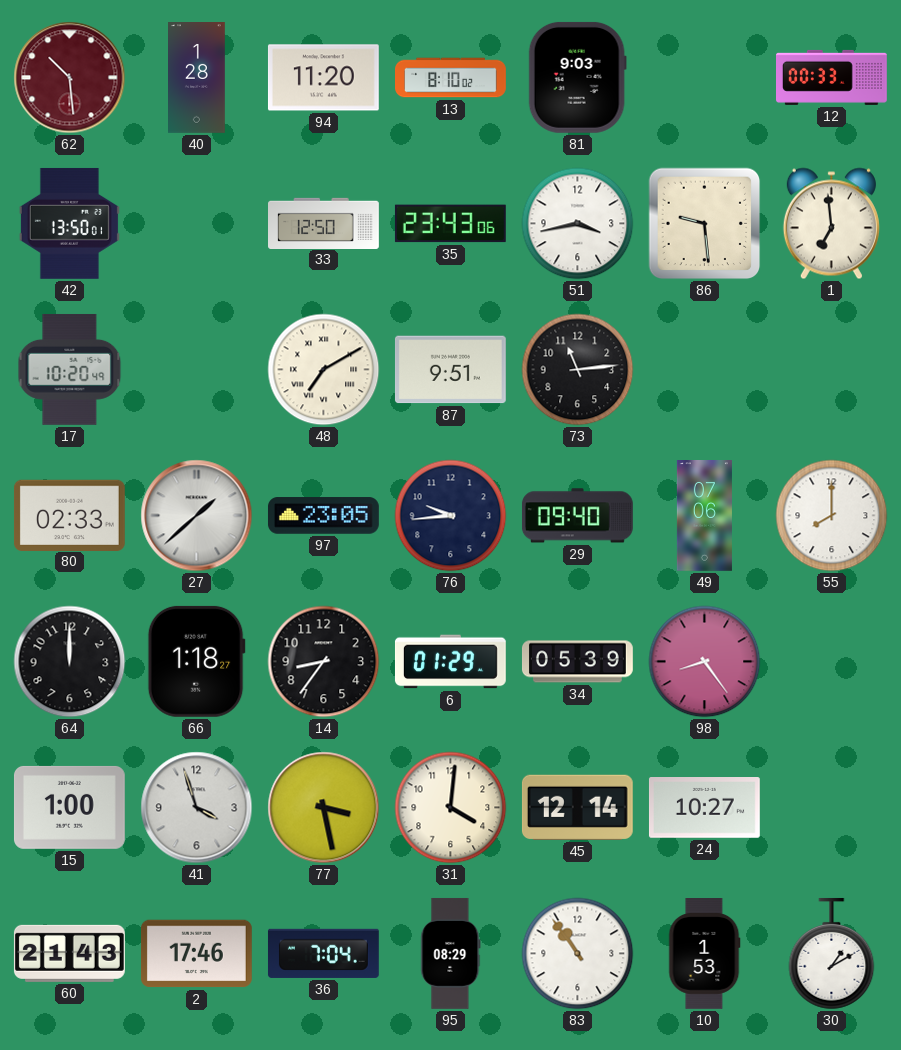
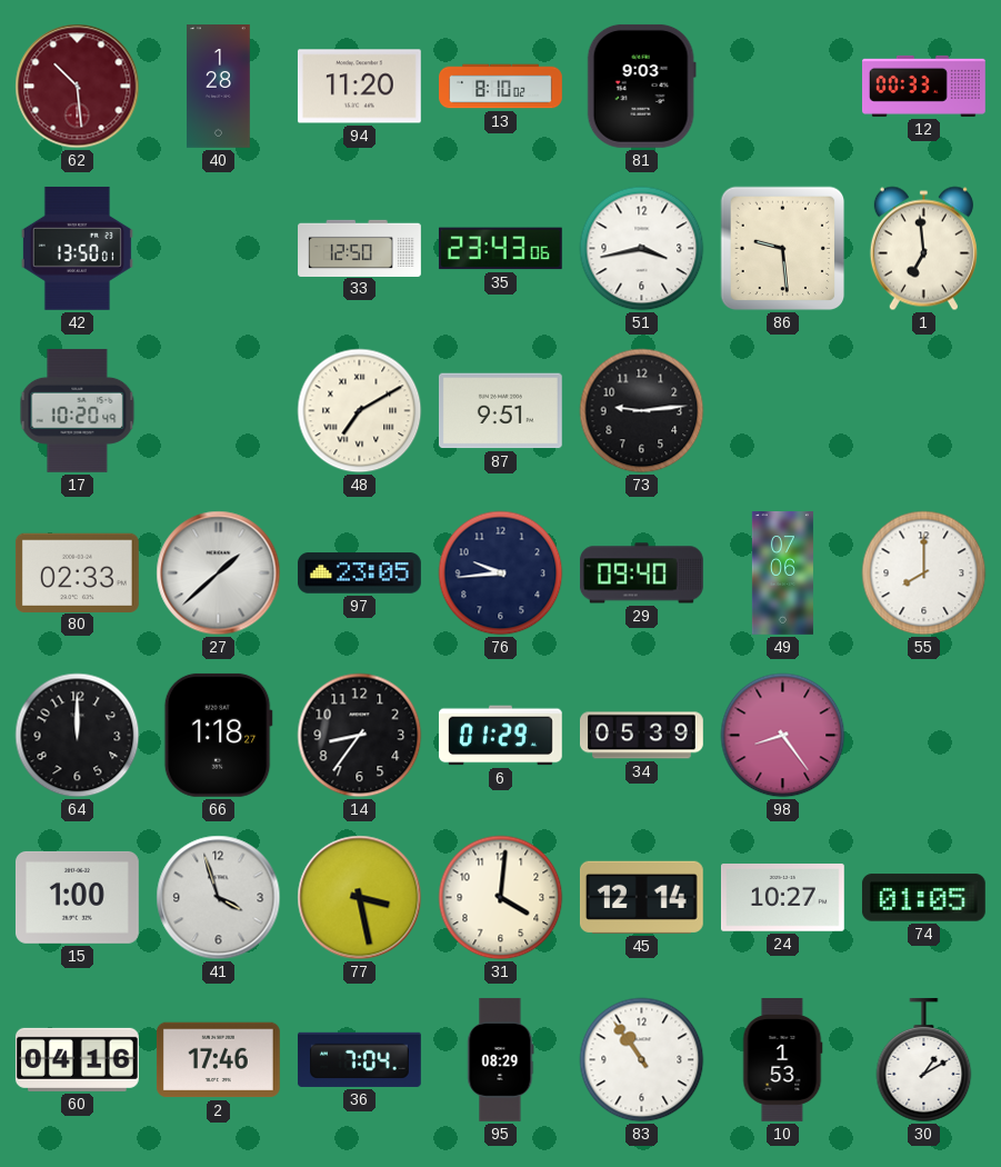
73: 11:14 -> 9:14
74: none -> 01:05
60: 21:43 -> 04:16
